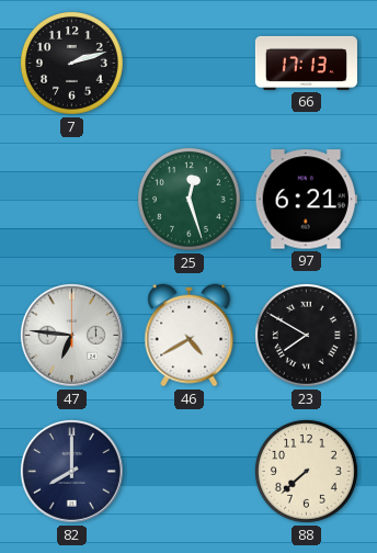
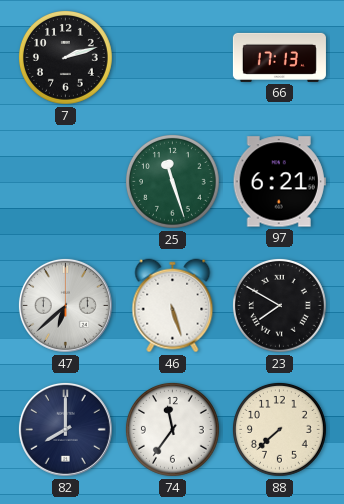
25: 12:27 -> 11:27
47: 6:46 -> 6:38
46: 4:40 -> 5:27
74: none -> 11:36
